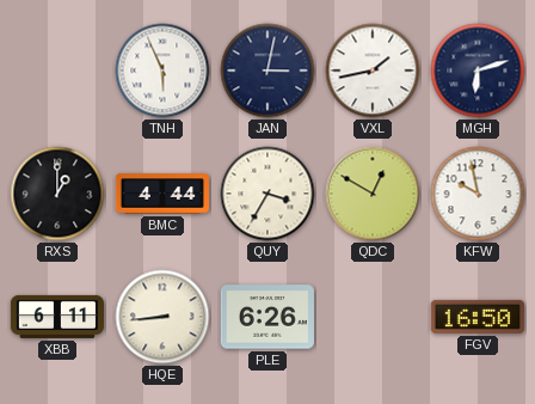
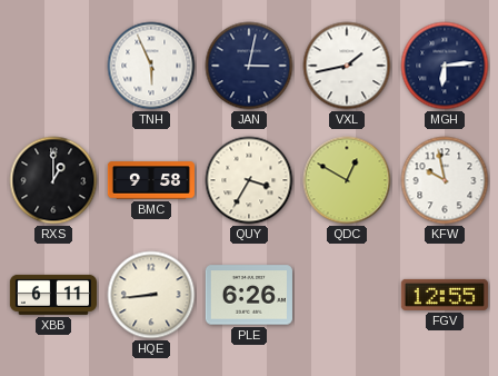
MGH: 6:12 -> 6:14
BMC: 4:44 -> 9:58
FGV: 16:50 -> 12:55
